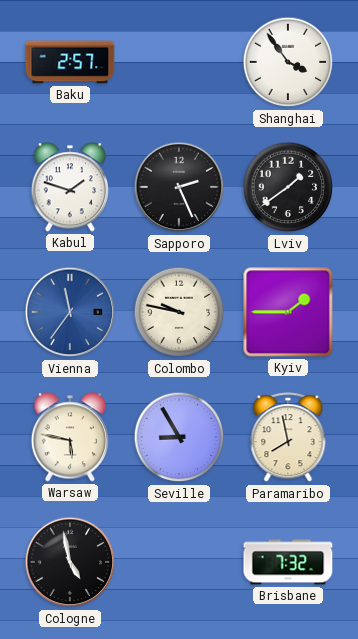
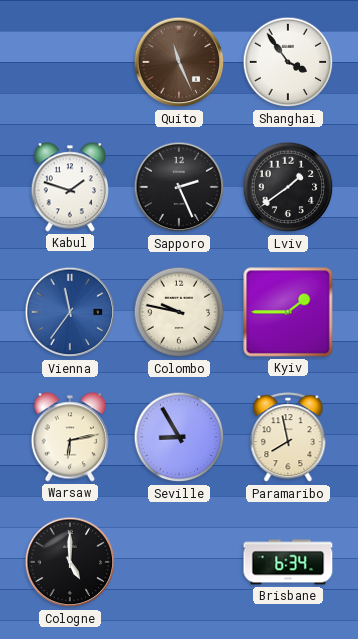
Baku: 2:57 -> none
Quito: none -> 11:26
Warsaw: 5:47 -> 6:13
Cologne: 4:58 -> 5:00
Brisbane: 7:32 -> 6:34
